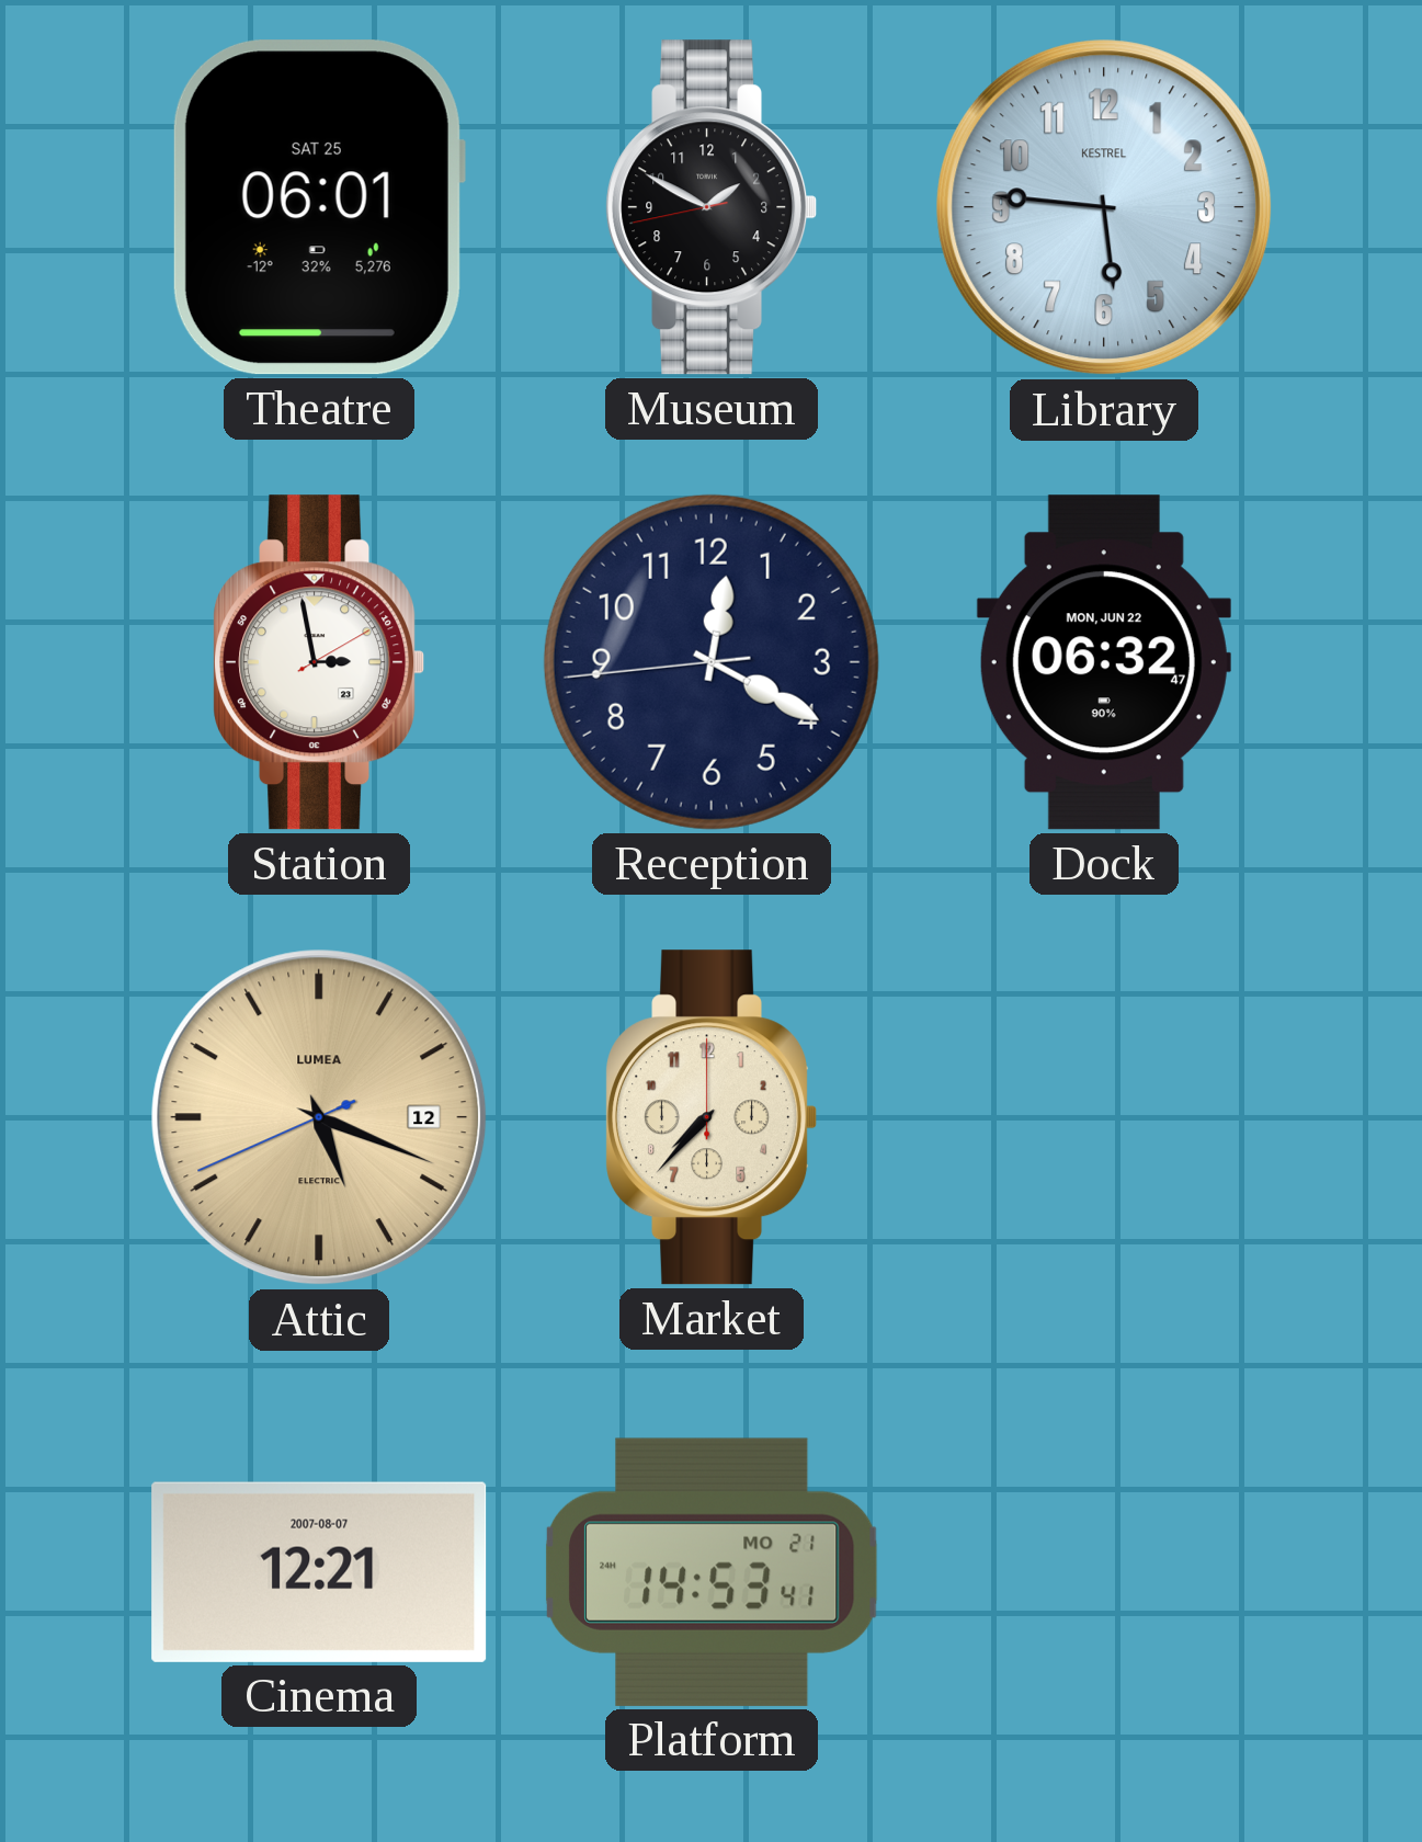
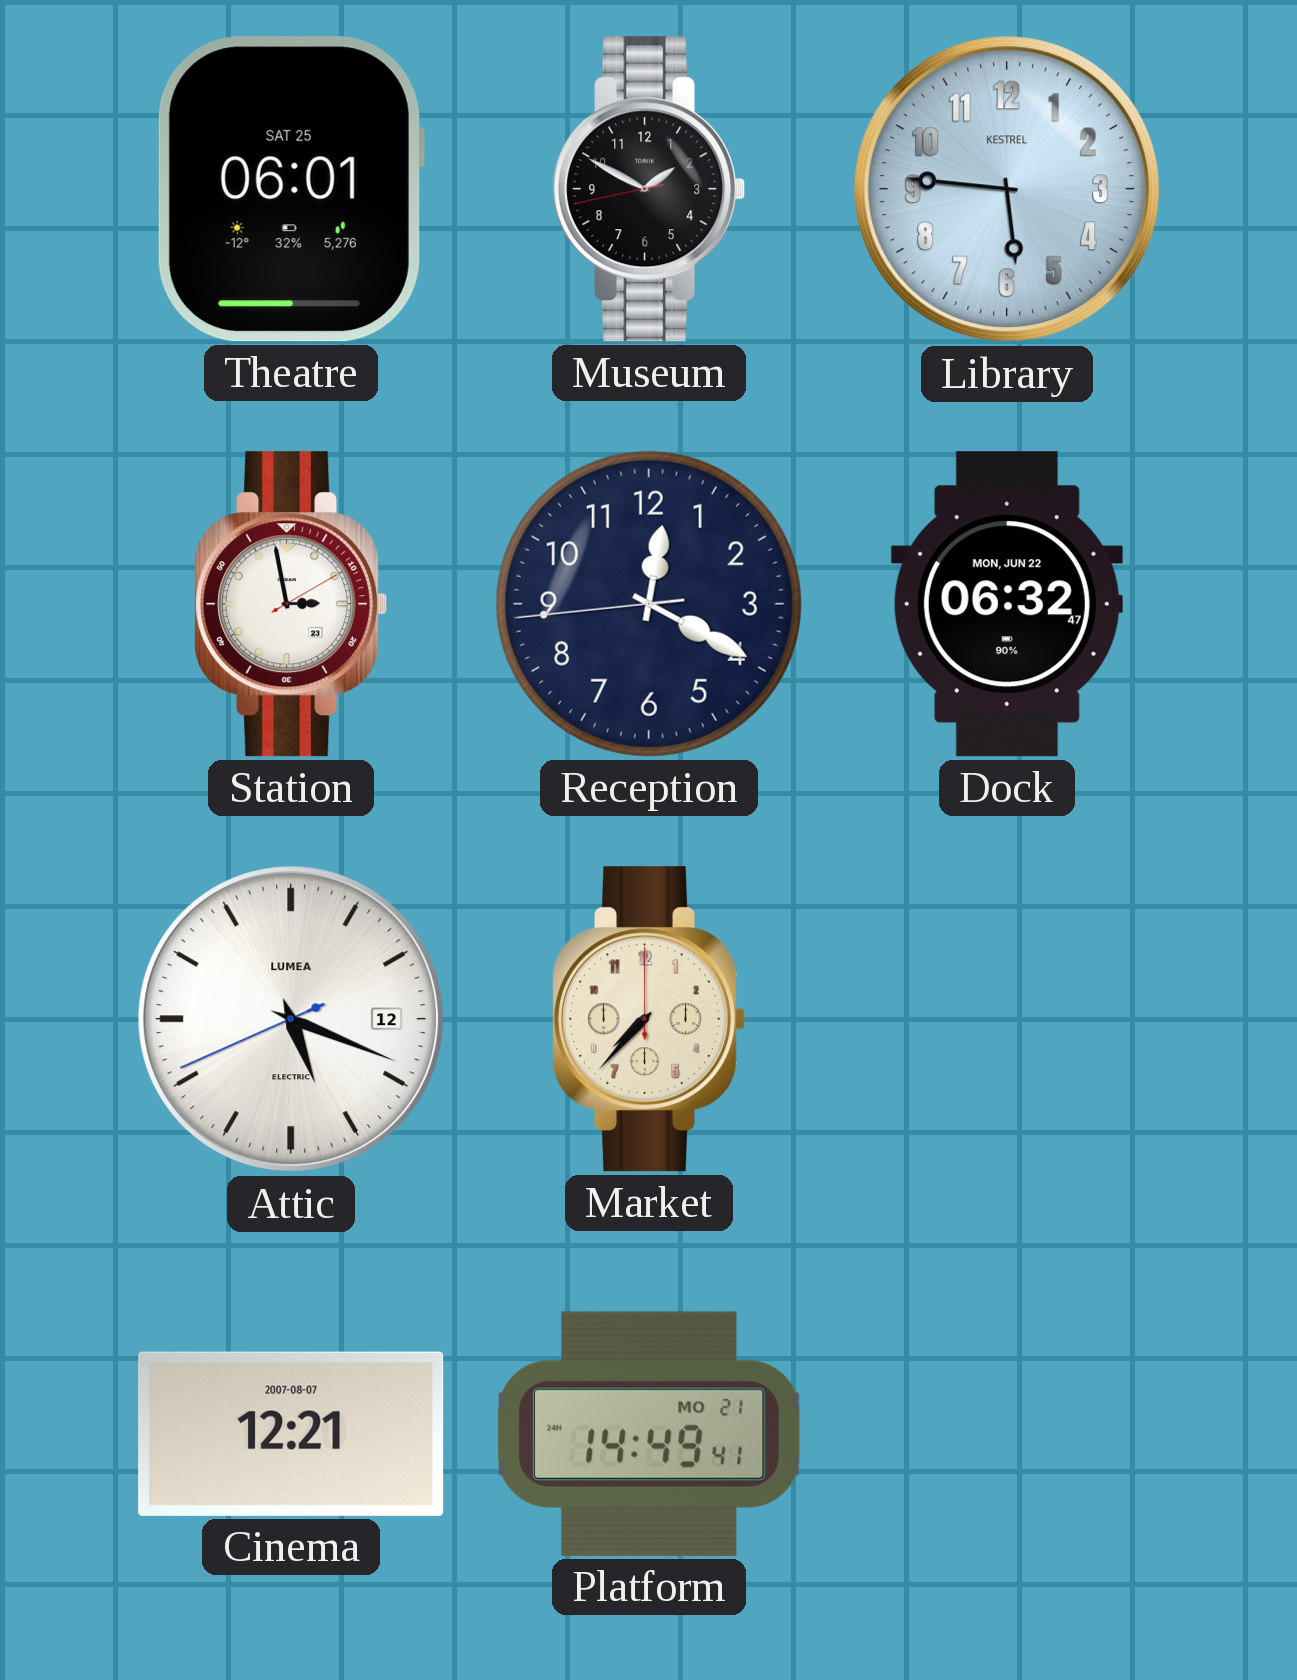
Attic dial: champagne -> white
Platform: 14:53 -> 14:49
